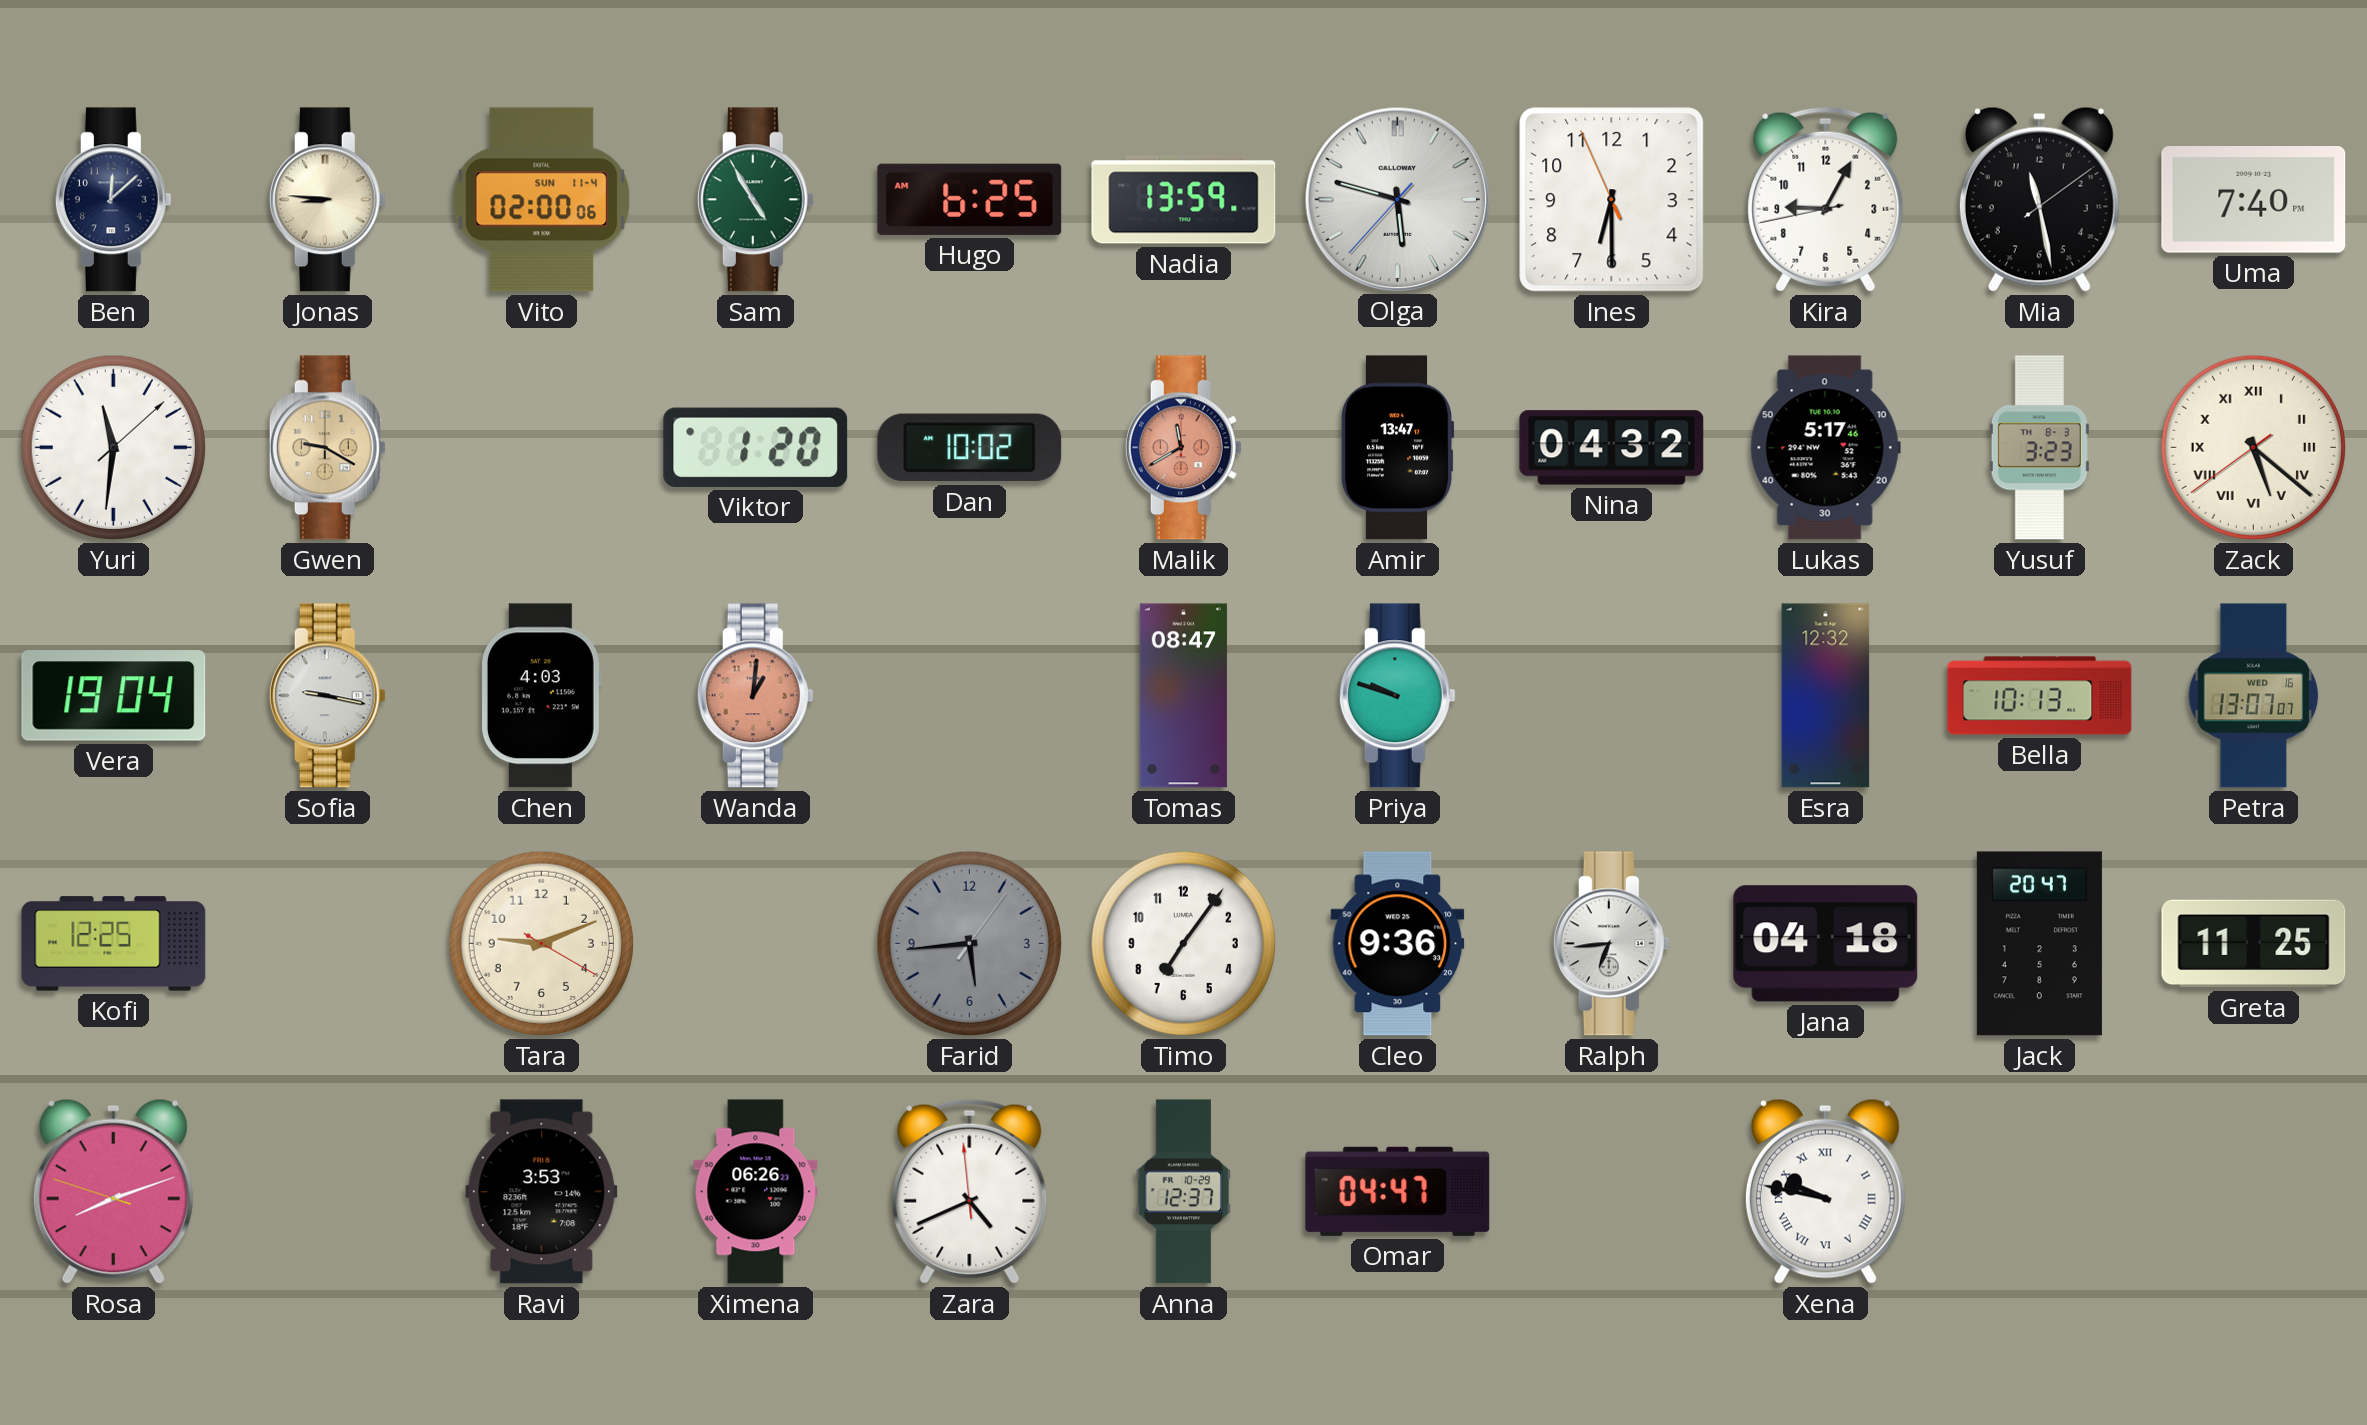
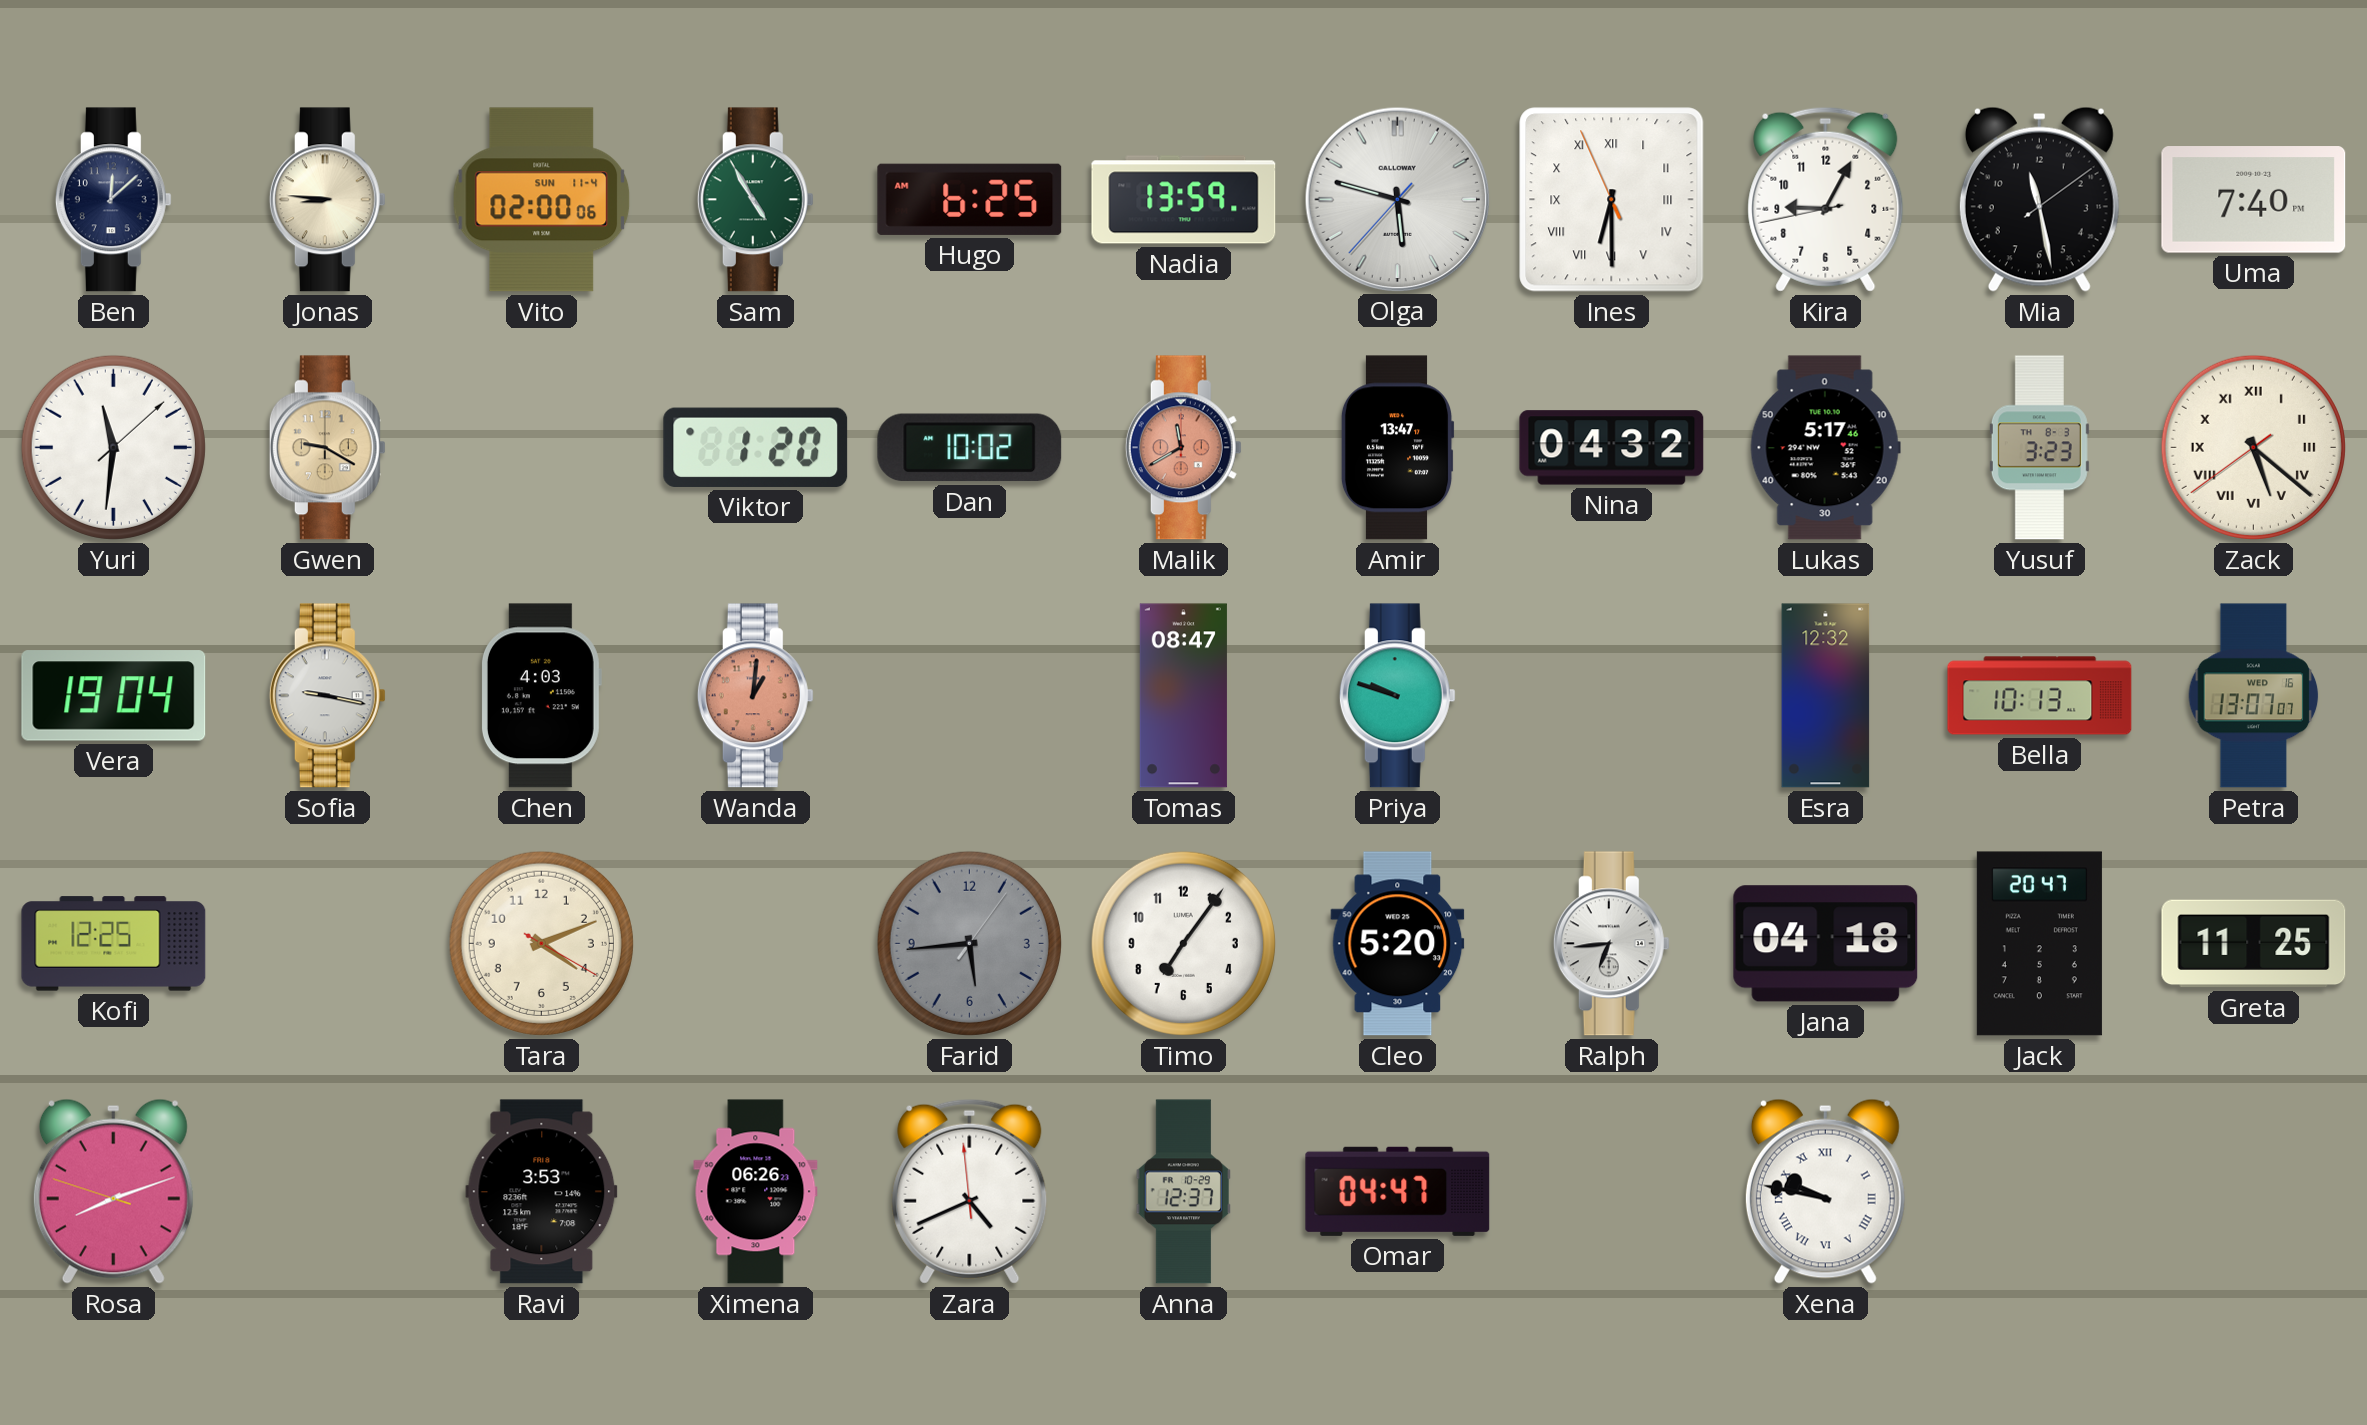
Ines numerals: Arabic -> Roman
Tara: 9:11 -> 4:11
Cleo: 9:36 -> 5:20
